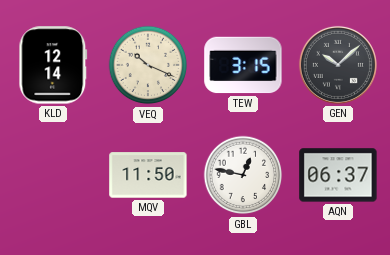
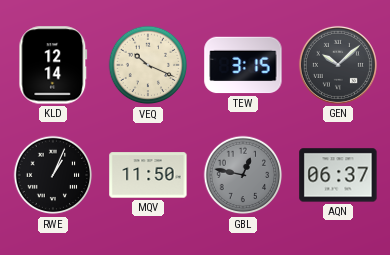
RWE: none -> 1:04
GBL dial: white -> grey
